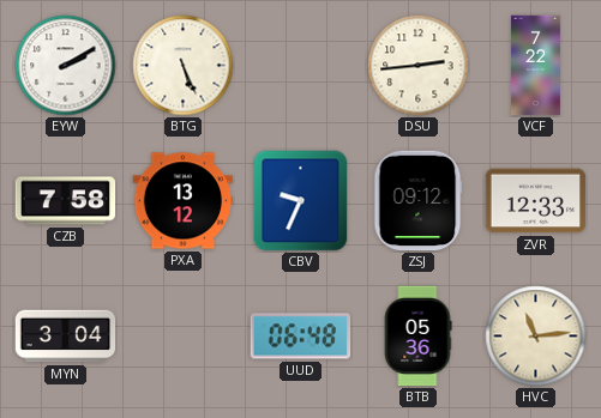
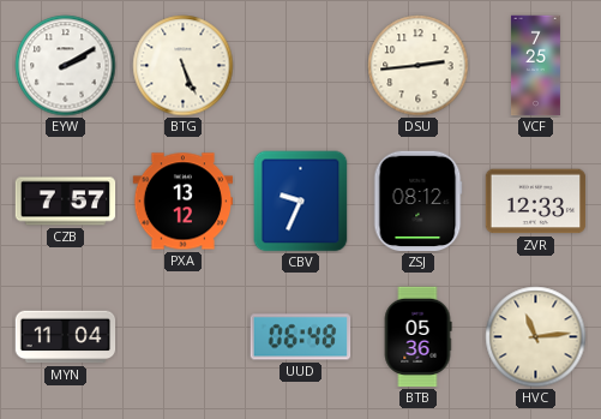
VCF: 7:22 -> 7:25
CZB: 7:58 -> 7:57
ZSJ: 09:12 -> 08:12
MYN: 3:04 -> 11:04
